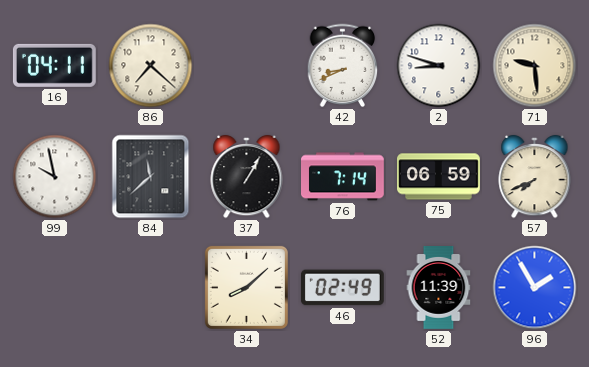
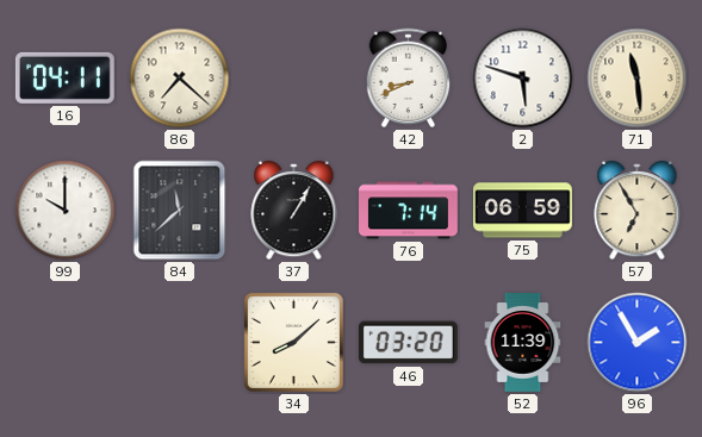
2: 8:48 -> 5:48
71: 9:29 -> 11:29
99: 9:58 -> 10:00
57: 7:41 -> 6:55
46: 02:49 -> 03:20
